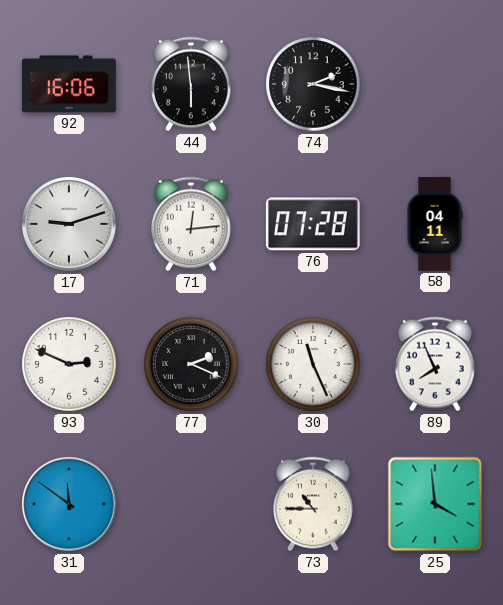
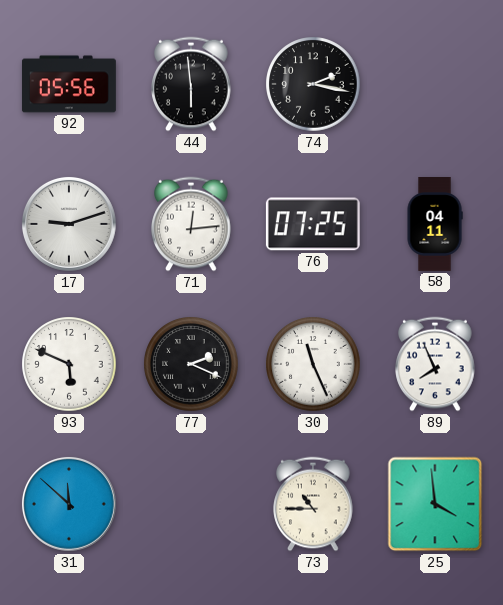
92: 16:06 -> 05:56
76: 07:28 -> 07:25
93: 2:49 -> 5:49
31: 11:51 -> 11:52
